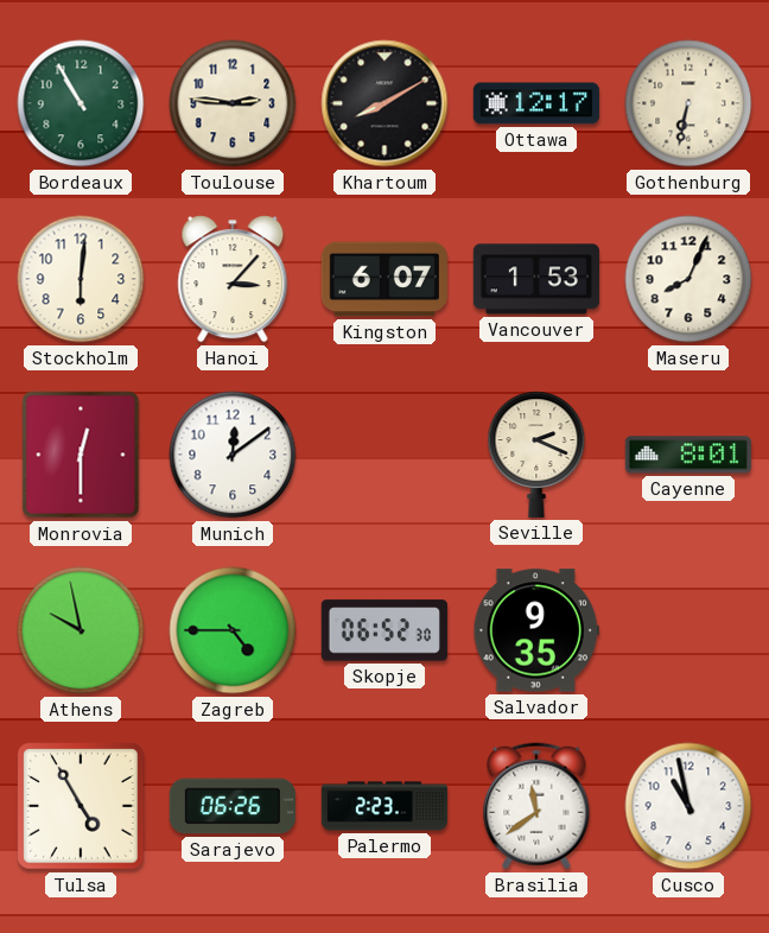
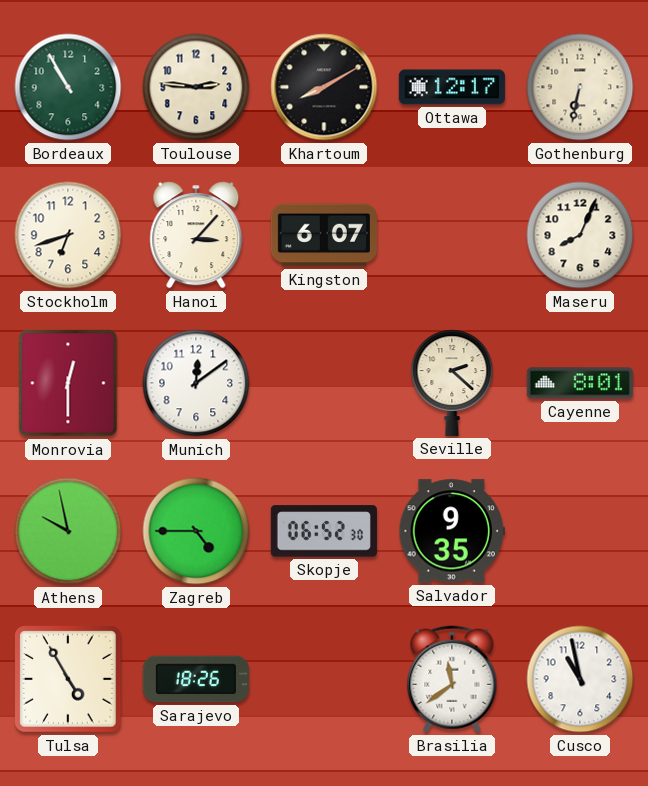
Stockholm: 6:01 -> 6:42
Vancouver: 1:53 -> none
Seville: 2:19 -> 2:22
Sarajevo: 06:26 -> 18:26
Palermo: 2:23 -> none
